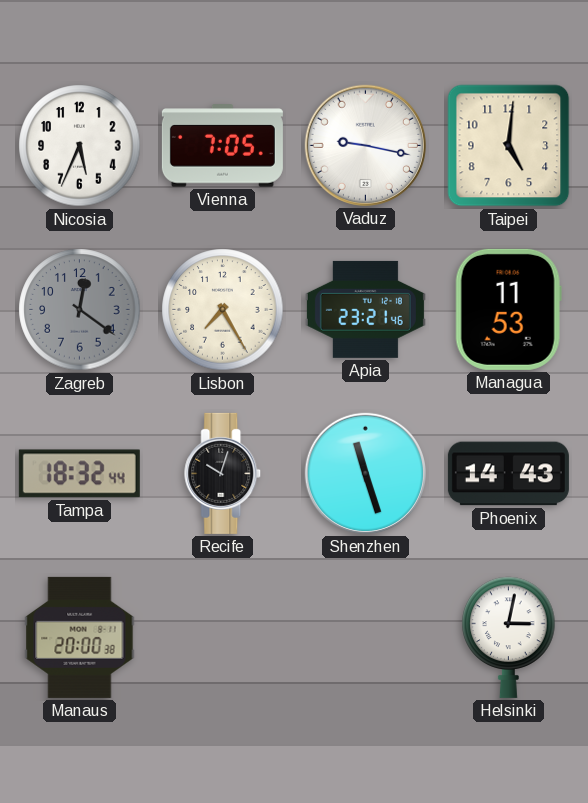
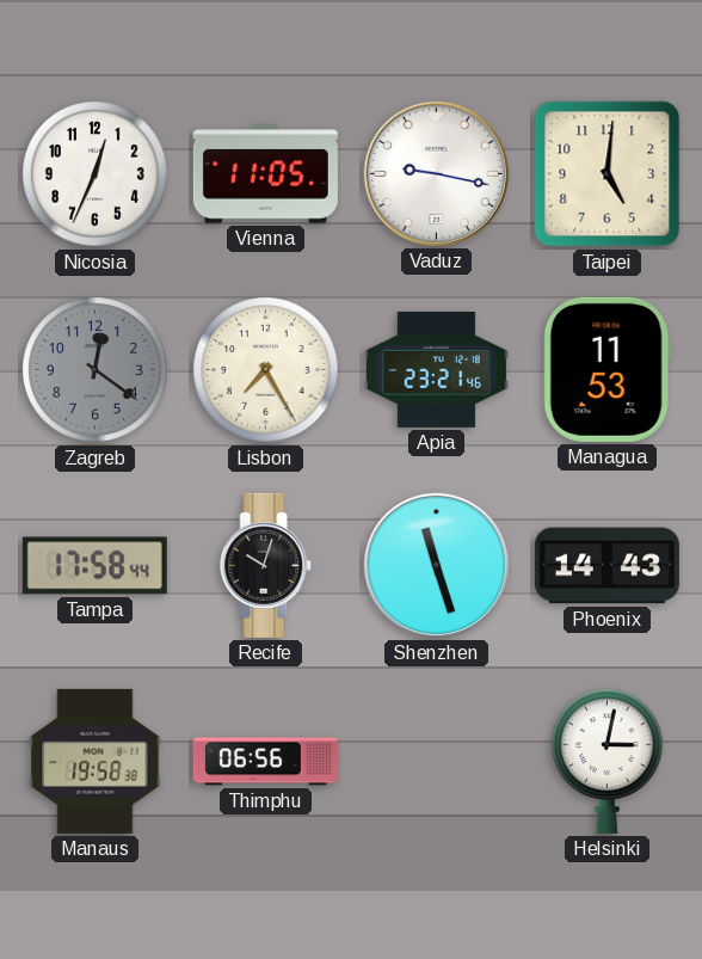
Nicosia: 5:34 -> 12:34
Vienna: 7:05 -> 11:05
Tampa: 18:32 -> 17:58
Manaus: 20:00 -> 19:58
Thimphu: none -> 06:56
